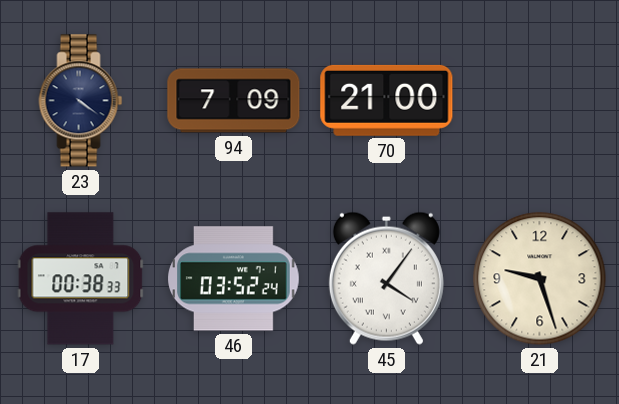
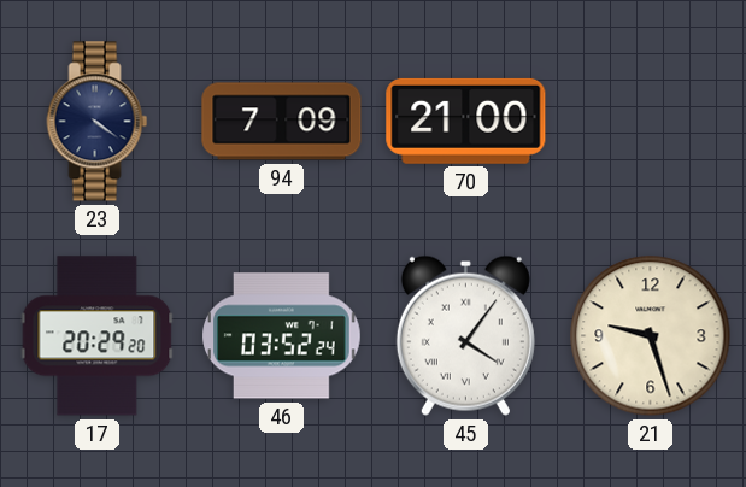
17: 00:38 -> 20:29
